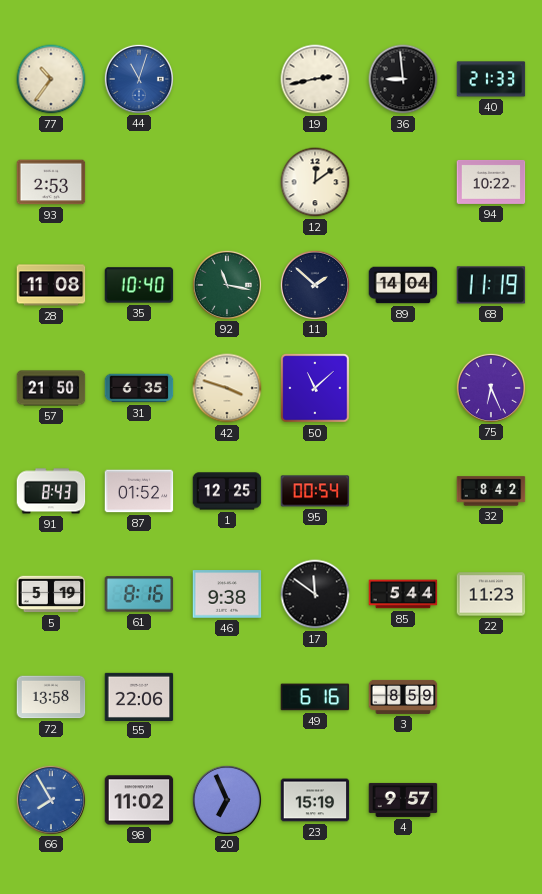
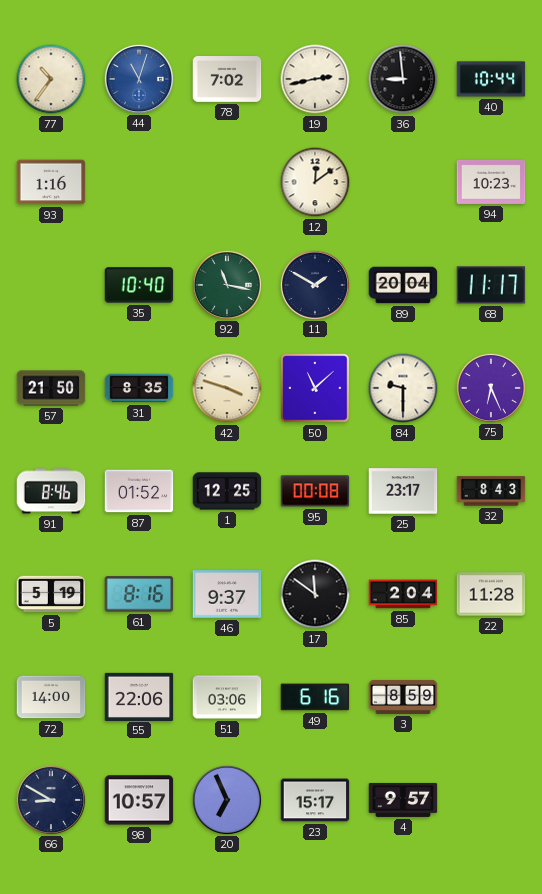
78: none -> 7:02
40: 21:33 -> 10:44
93: 2:53 -> 1:16
94: 10:22 -> 10:23
28: 11:08 -> none
11: 1:52 -> 1:50
89: 14:04 -> 20:04
68: 11:19 -> 11:17
31: 6:35 -> 8:35
84: none -> 9:30
91: 8:43 -> 8:46
95: 00:54 -> 00:08
25: none -> 23:17
32: 8:42 -> 8:43
46: 9:38 -> 9:37
85: 5:44 -> 2:04
22: 11:23 -> 11:28
72: 13:58 -> 14:00
51: none -> 03:06
66: 7:55 -> 8:50
66 dial: blue -> navy
98: 11:02 -> 10:57
23: 15:19 -> 15:17
